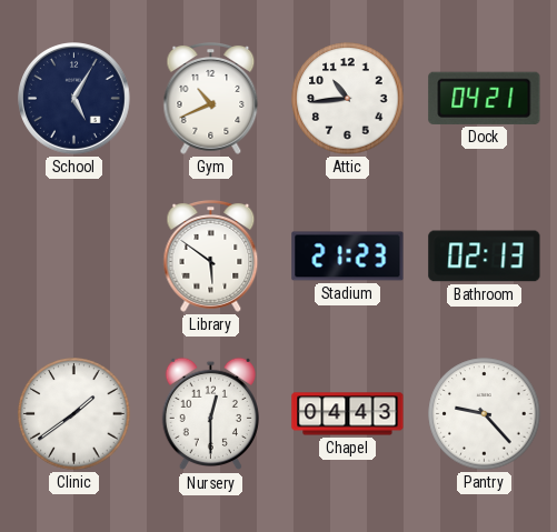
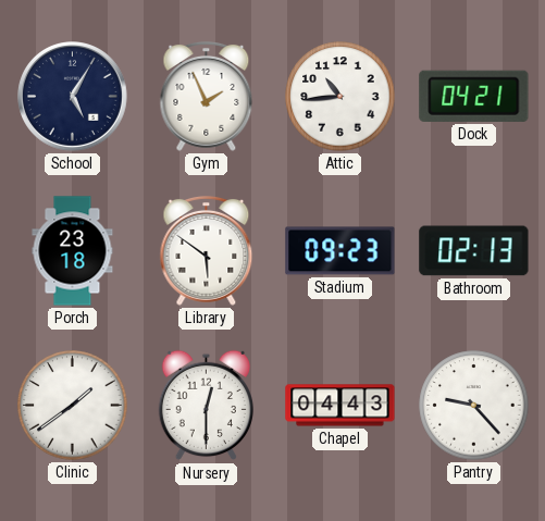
Gym: 10:41 -> 1:56
Porch: none -> 23:18
Stadium: 21:23 -> 09:23
